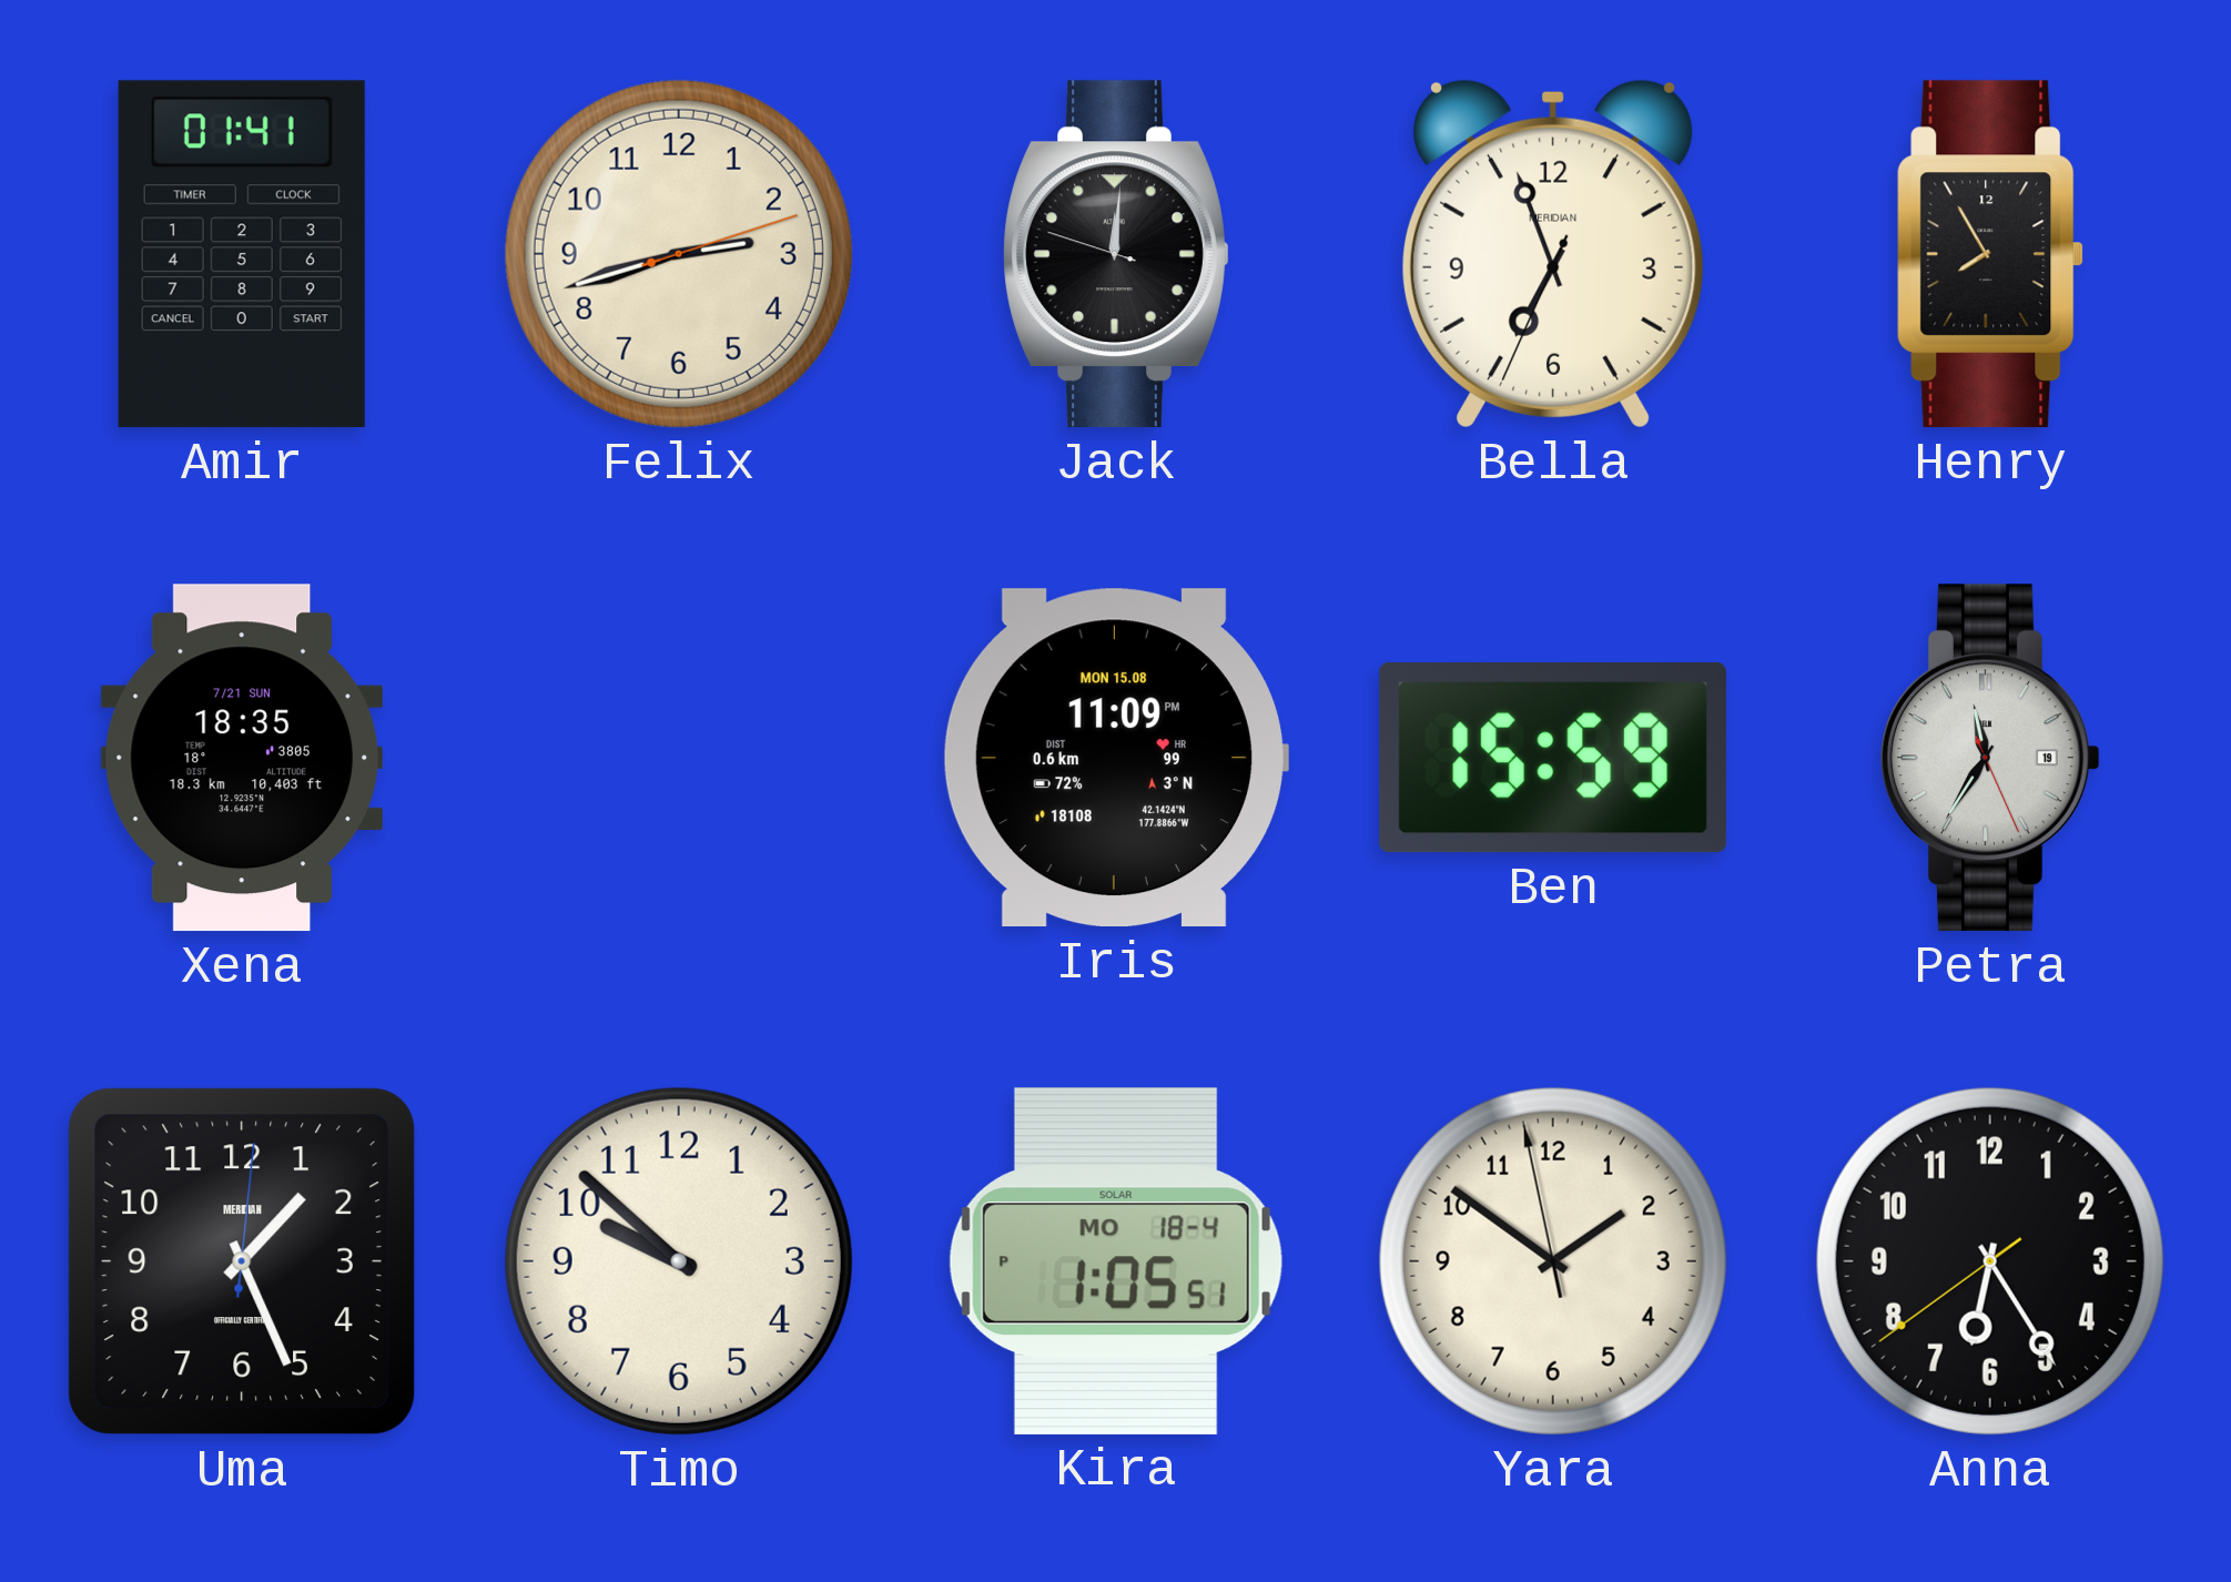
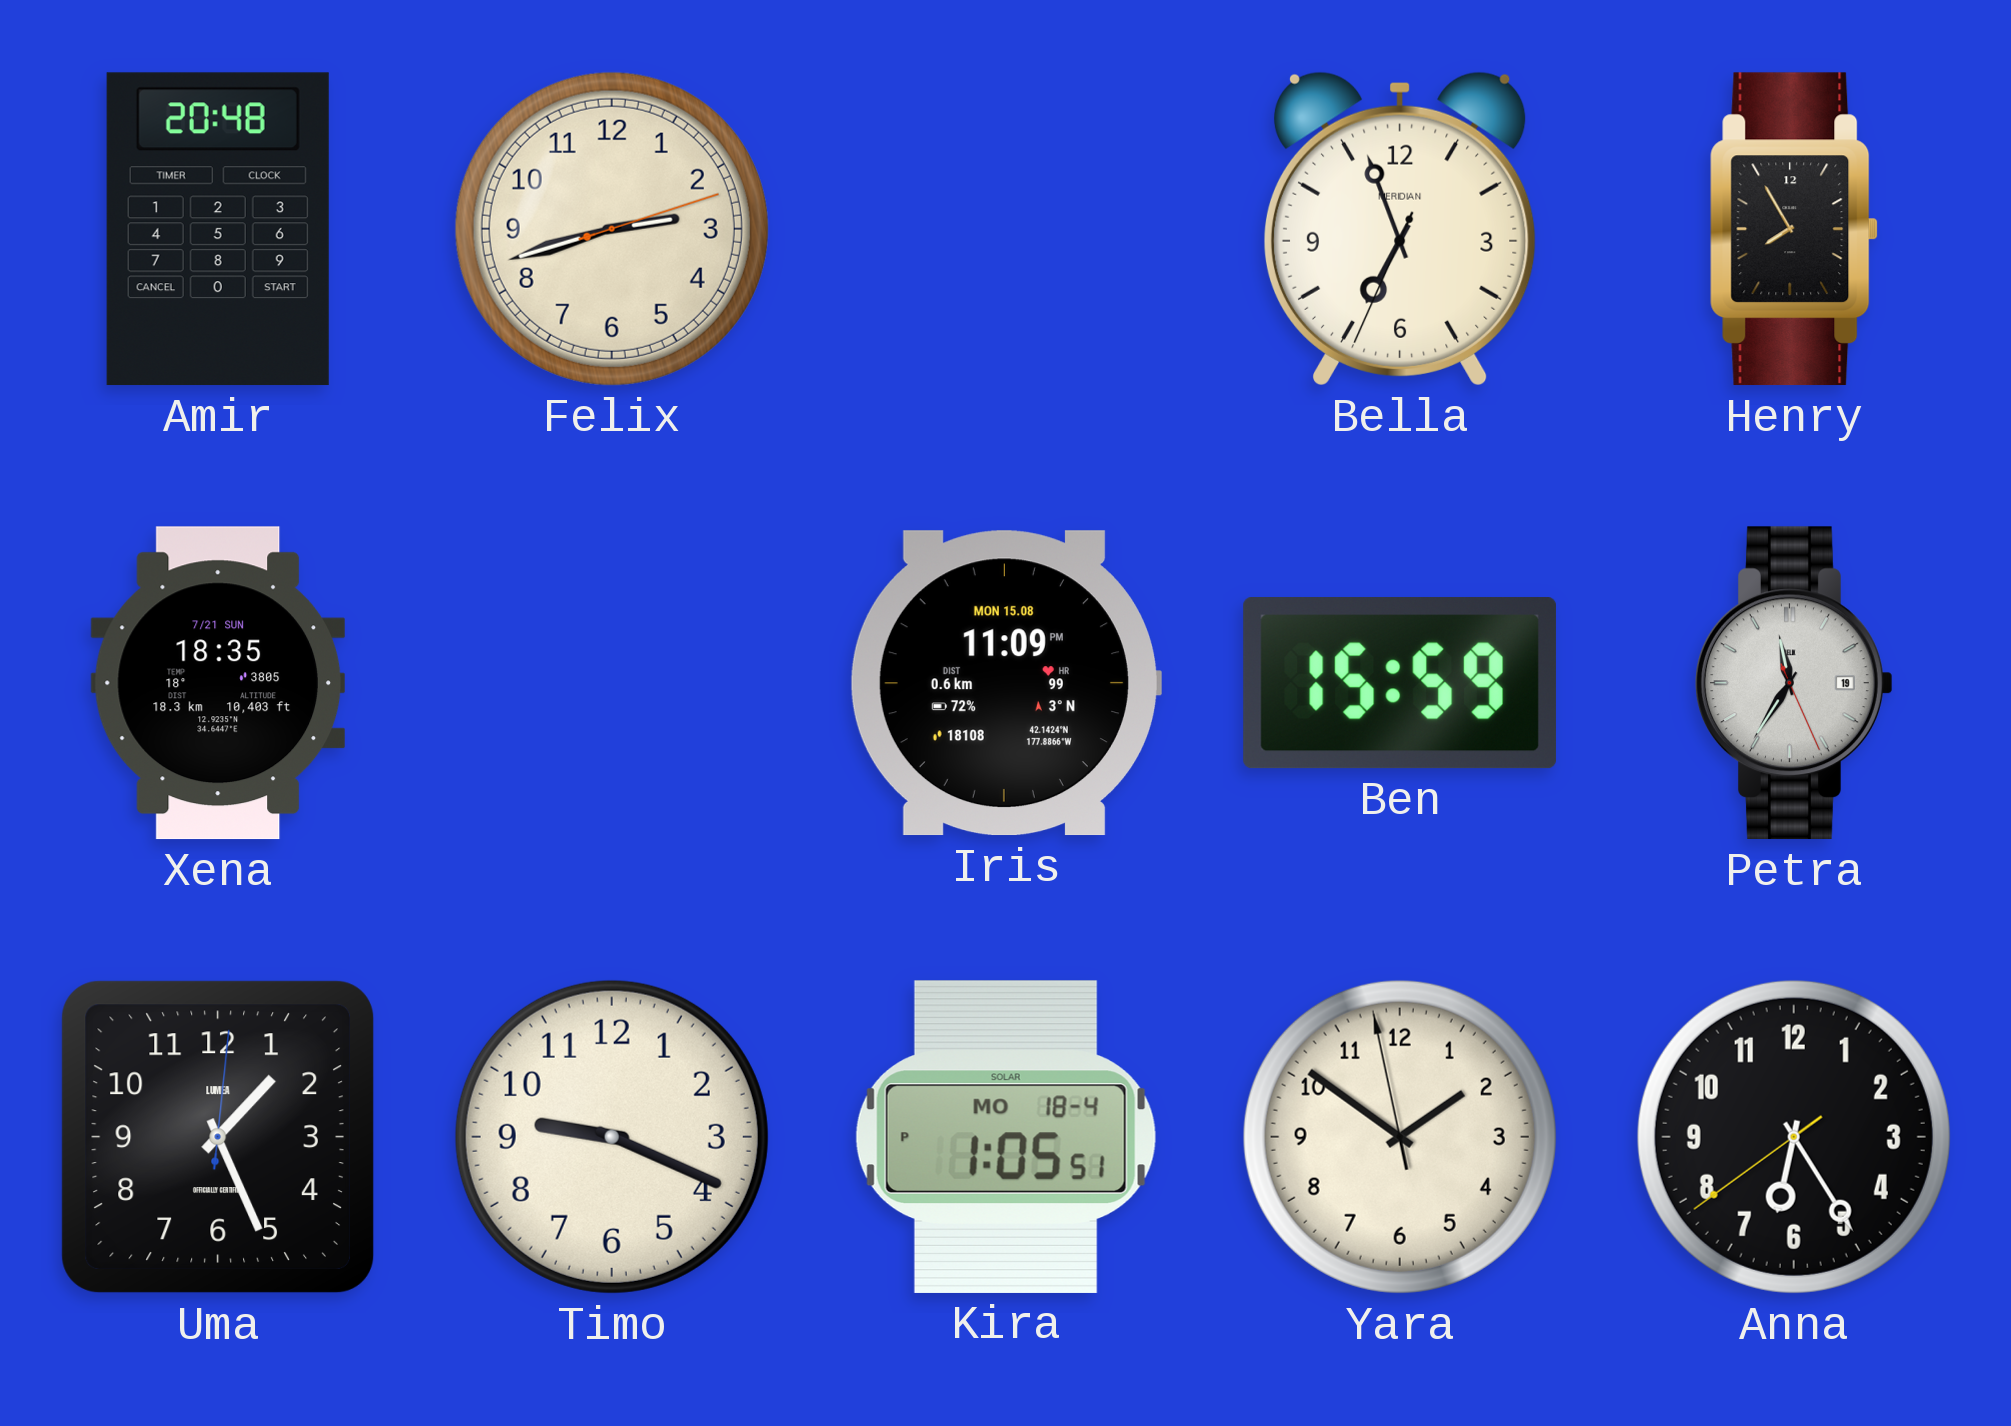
Amir: 01:41 -> 20:48
Jack: 12:00 -> none
Uma brand: MERIDIAN -> LUMEA
Timo: 9:52 -> 9:19
